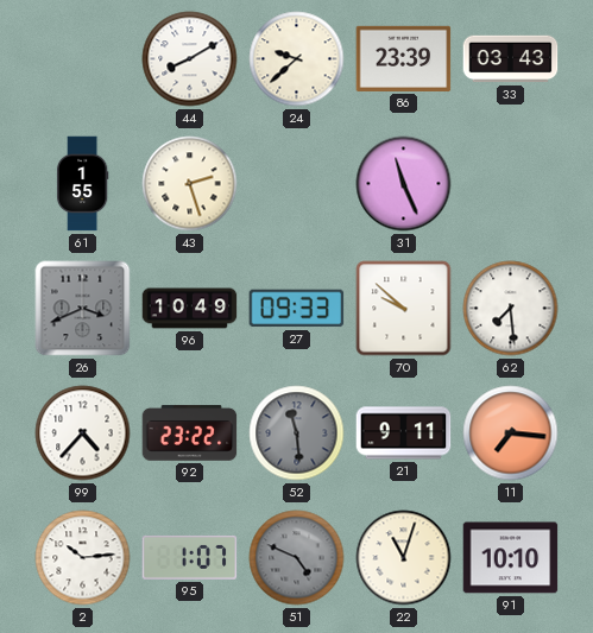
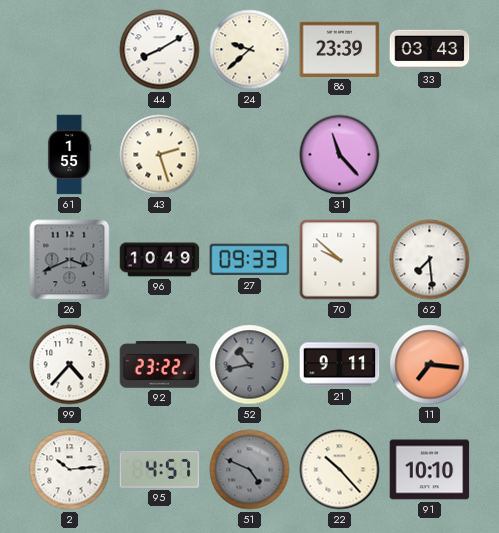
31: 11:26 -> 11:23
52: 11:29 -> 10:43
95: 1:07 -> 4:57
22: 11:03 -> 10:23
